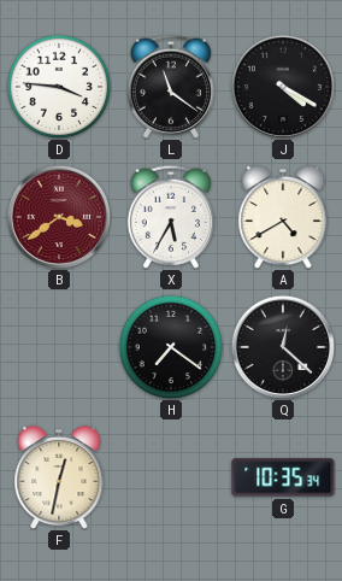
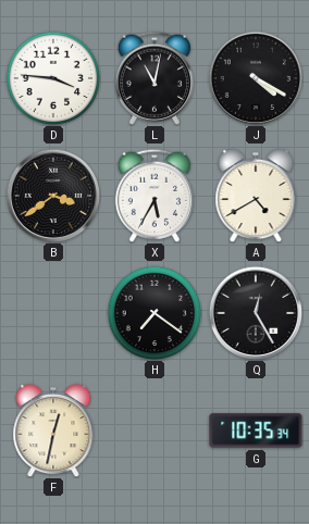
L: 11:21 -> 11:02
B dial: burgundy -> black
Q: 12:22 -> 12:25
